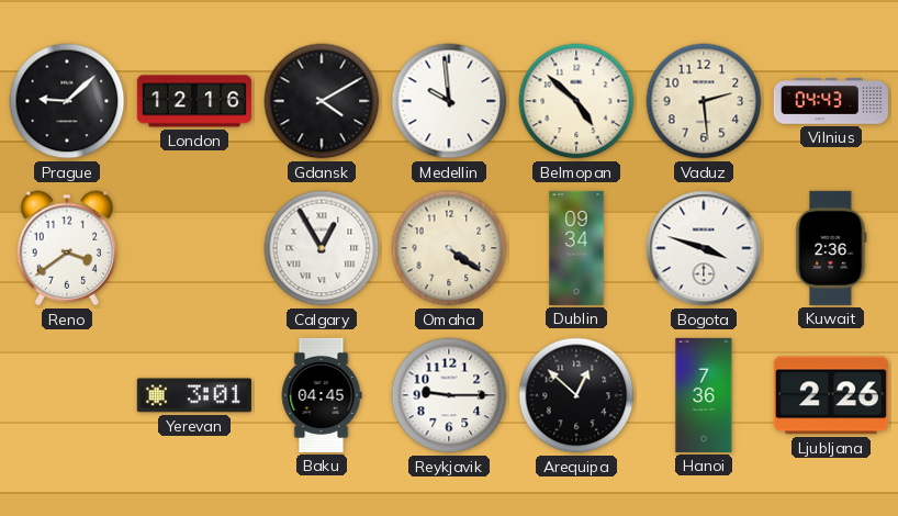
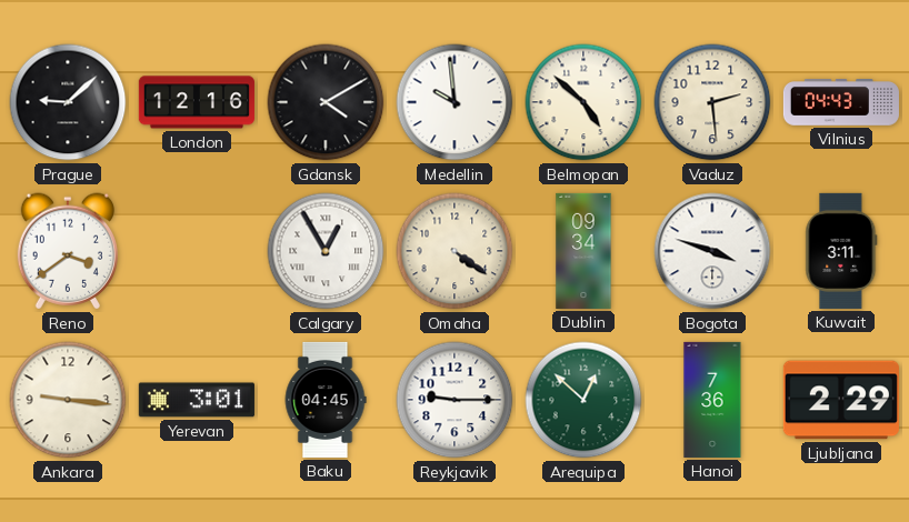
Kuwait: 2:36 -> 3:11
Ankara: none -> 9:16
Arequipa dial: black -> green
Ljubljana: 2:26 -> 2:29
